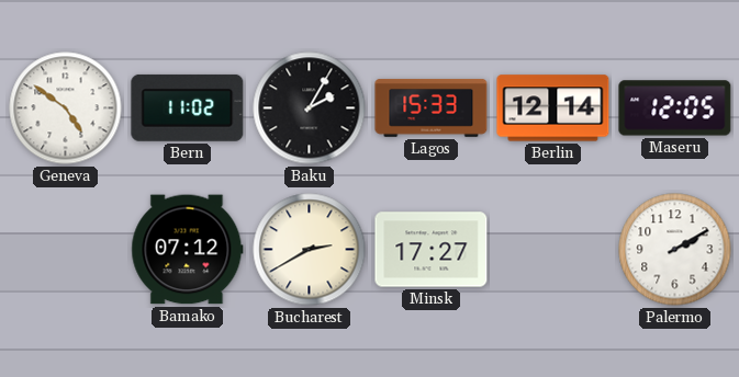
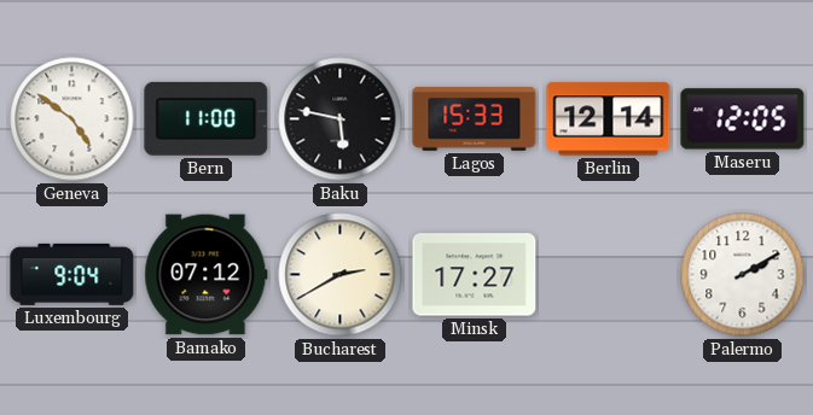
Bern: 11:02 -> 11:00
Baku: 2:05 -> 5:47
Luxembourg: none -> 9:04
